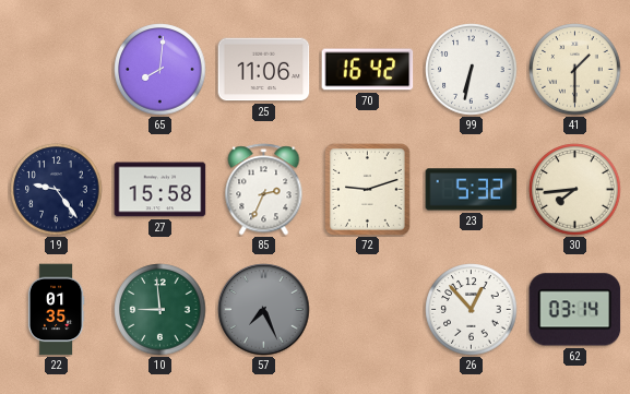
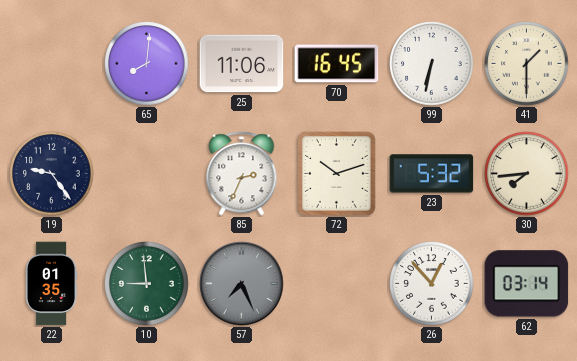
70: 16:42 -> 16:45
27: 15:58 -> none
72: 9:12 -> 10:12
